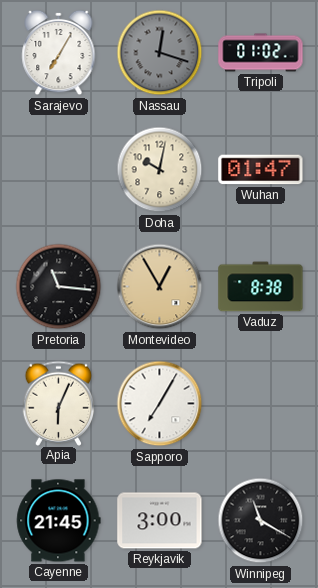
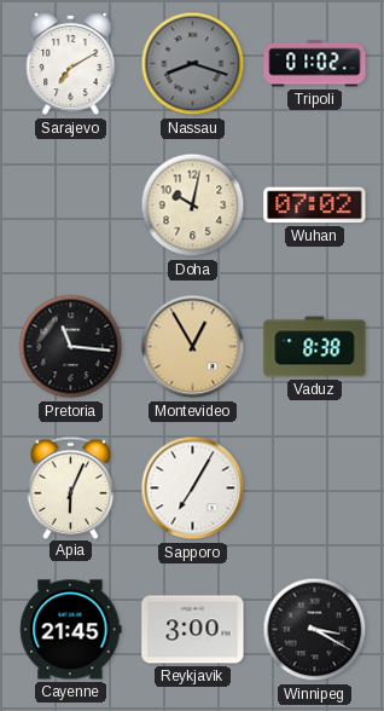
Sarajevo: 7:05 -> 7:10
Nassau: 12:18 -> 8:18
Wuhan: 01:47 -> 07:02
Winnipeg: 11:20 -> 3:20
